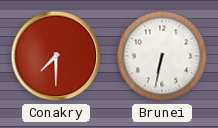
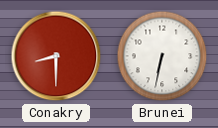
Conakry: 7:30 -> 8:30
